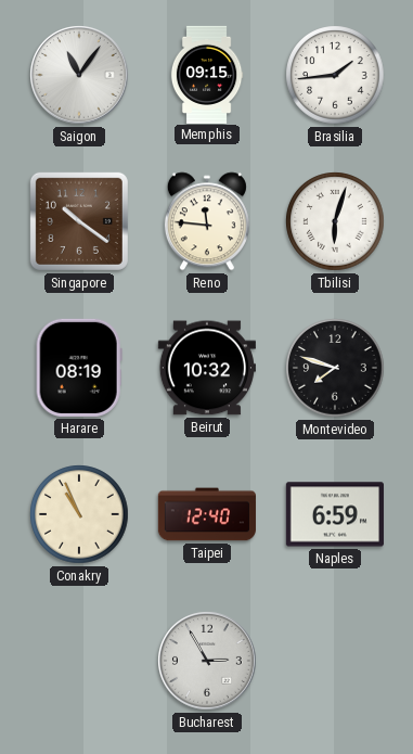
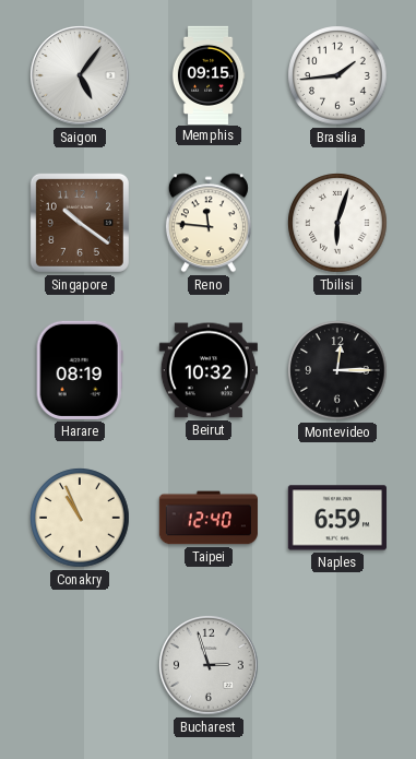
Saigon: 11:06 -> 5:06
Montevideo: 7:48 -> 12:15
Bucharest: 2:55 -> 2:57
